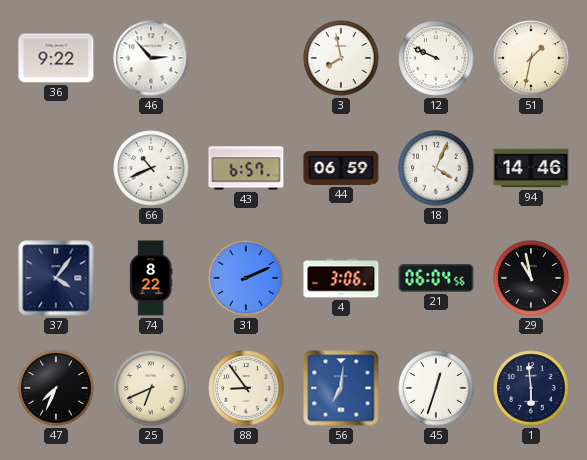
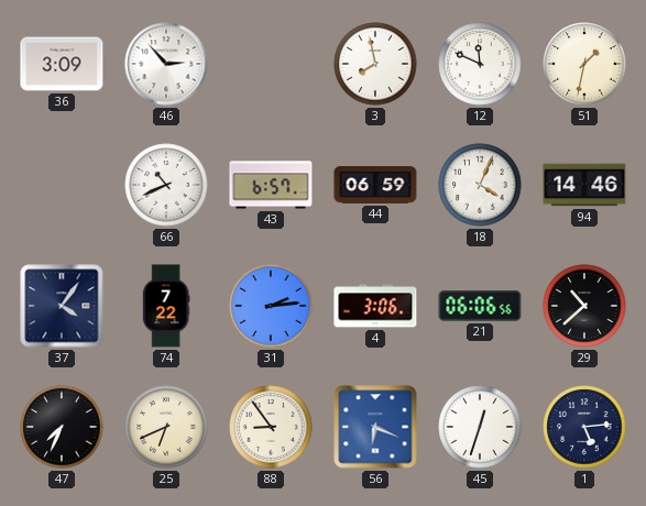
36: 9:22 -> 3:09
12: 9:49 -> 11:49
74: 8:22 -> 7:22
31: 2:11 -> 2:14
21: 06:04 -> 06:06
29: 10:58 -> 10:38
56: 7:01 -> 6:19
1: 5:59 -> 5:14
